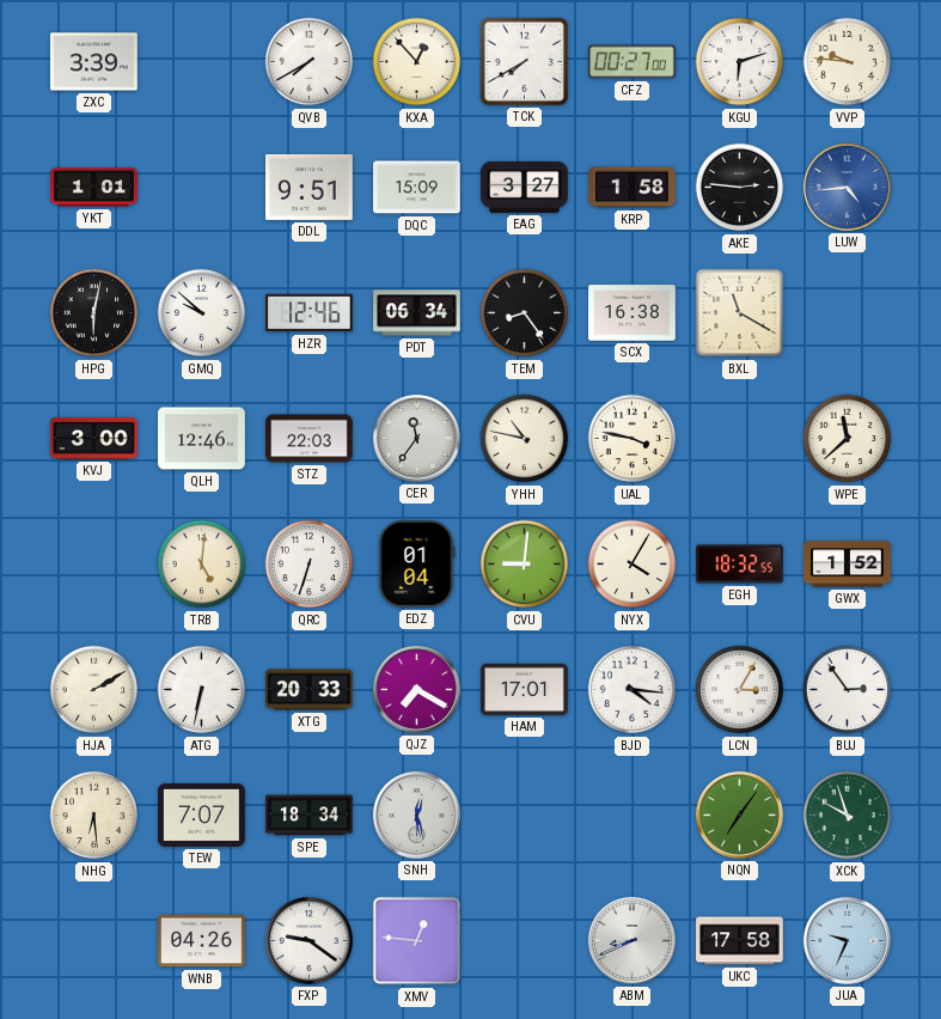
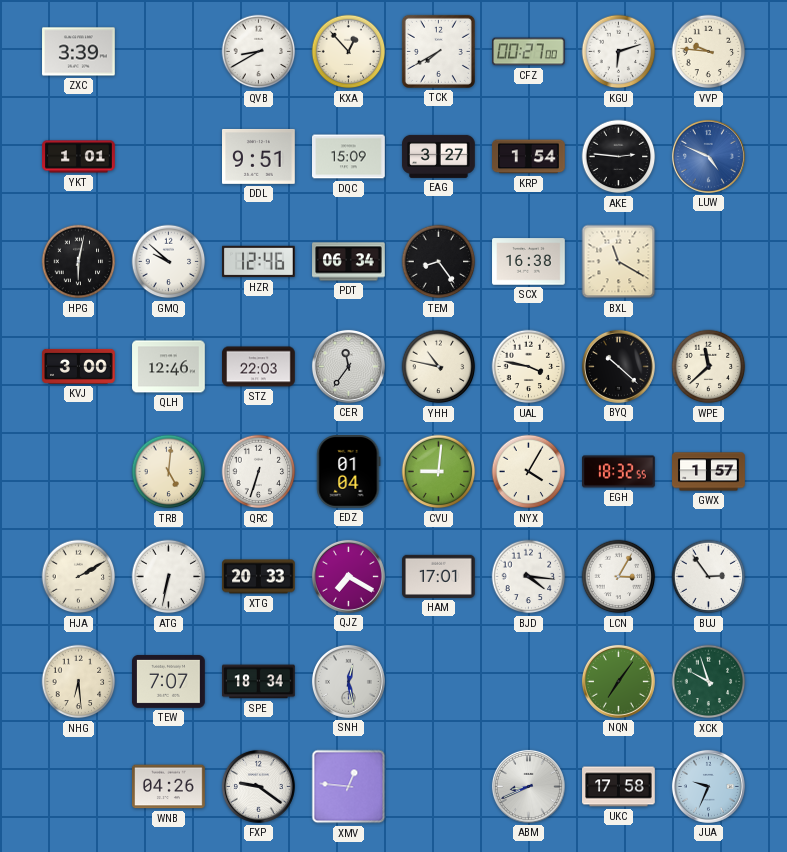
QVB: 7:40 -> 8:40
KRP: 1:58 -> 1:54
LUW: 4:44 -> 4:49
BYQ: none -> 10:22
GWX: 1:52 -> 1:57
